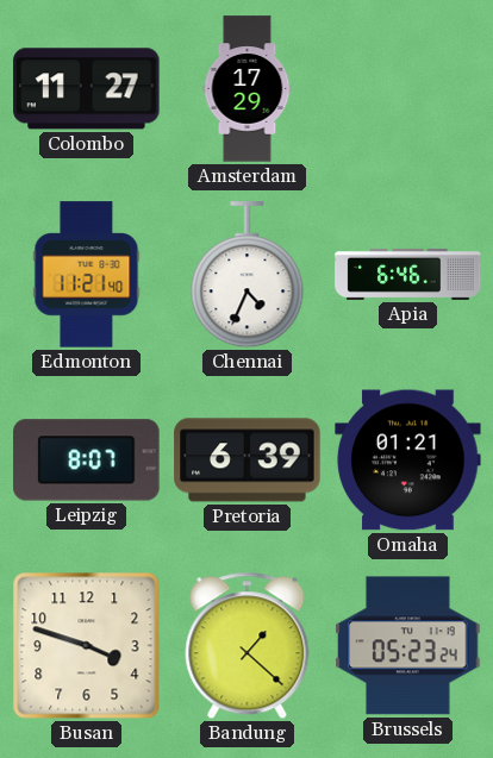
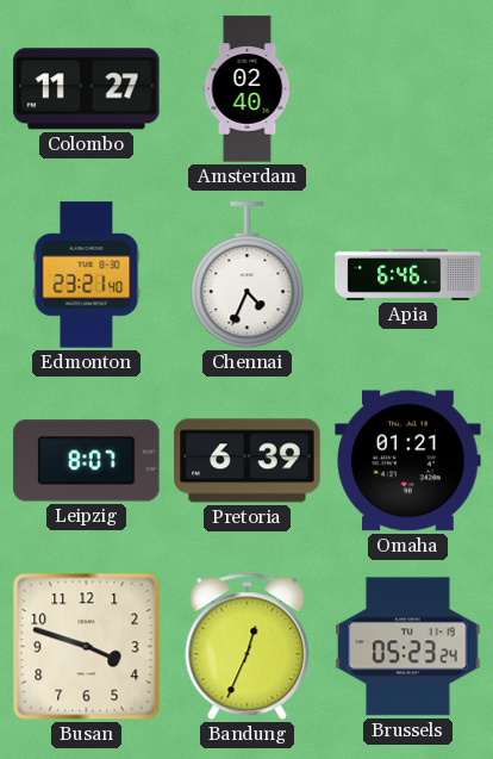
Amsterdam: 17:29 -> 02:40
Edmonton: 11:21 -> 23:21
Bandung: 1:22 -> 12:34
